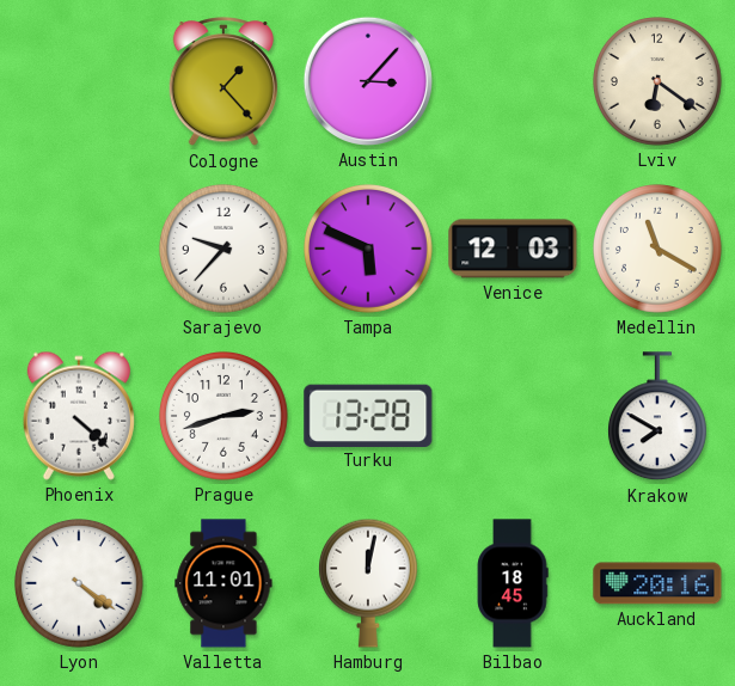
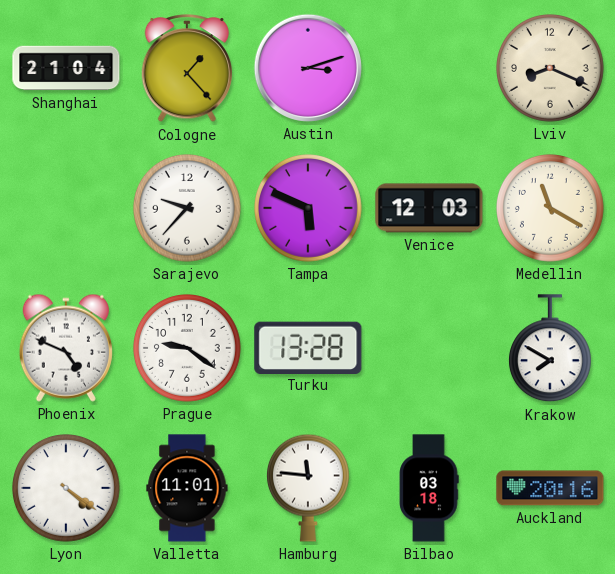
Shanghai: none -> 21:04
Austin: 3:07 -> 3:12
Lviv: 6:21 -> 8:19
Phoenix: 4:22 -> 4:49
Prague: 2:42 -> 9:21
Hamburg: 12:02 -> 11:46
Bilbao: 18:45 -> 03:18
